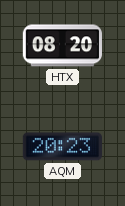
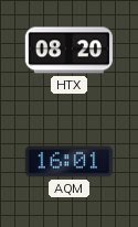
AQM: 20:23 -> 16:01
